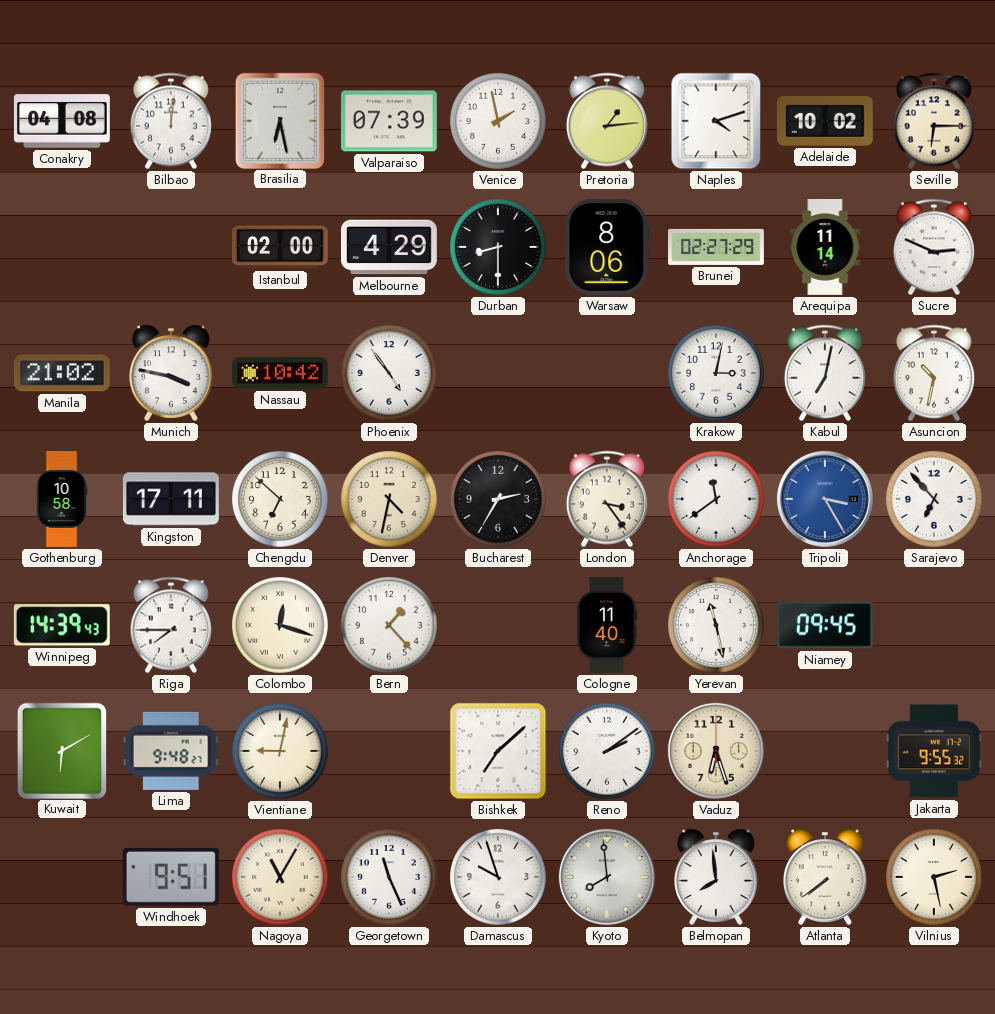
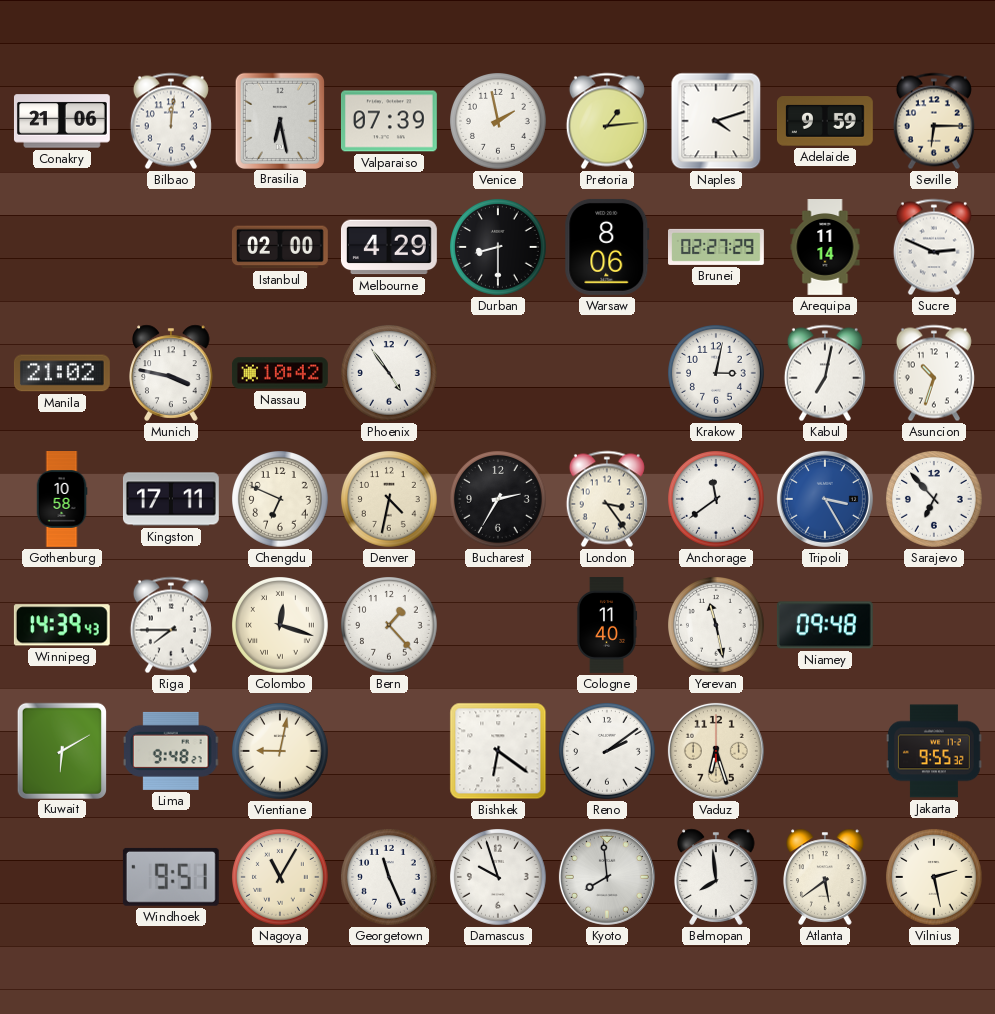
Conakry: 04:08 -> 21:06
Adelaide: 10:02 -> 9:59
Asuncion: 10:32 -> 10:33
Chengdu: 6:52 -> 6:49
Niamey: 09:45 -> 09:48
Bishkek: 7:08 -> 6:21
Atlanta: 7:39 -> 5:39
